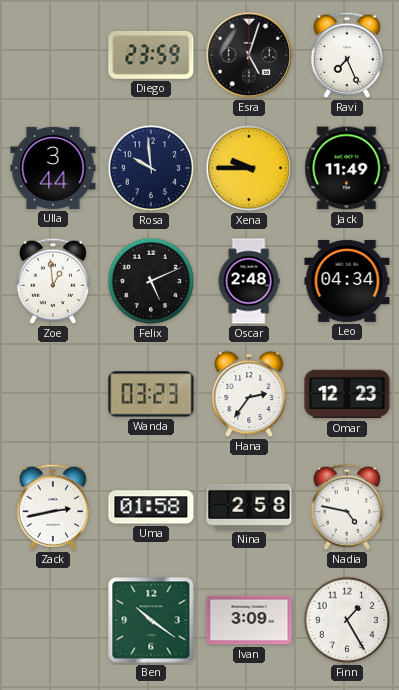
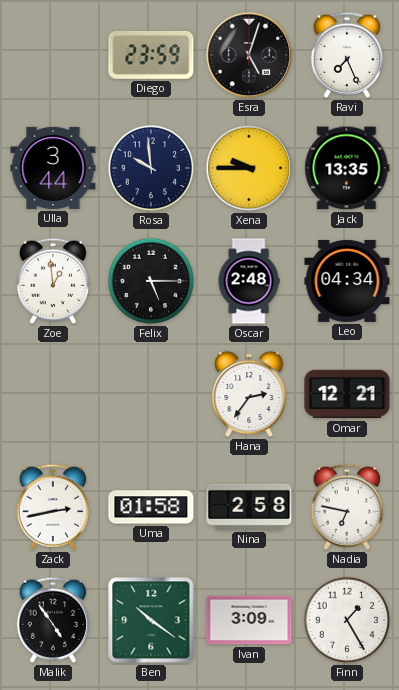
Jack: 11:49 -> 13:35
Felix: 5:11 -> 5:15
Wanda: 03:23 -> none
Omar: 12:23 -> 12:21
Nadia: 4:47 -> 6:47
Malik: none -> 4:54
